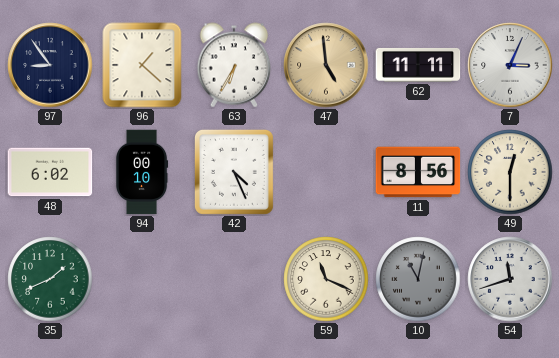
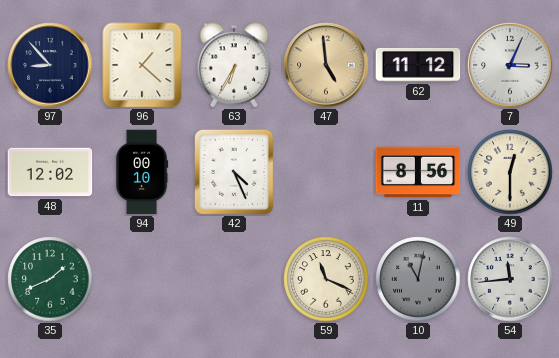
97: 8:54 -> 8:53
62: 11:11 -> 11:12
48: 6:02 -> 12:02
54: 11:42 -> 11:44
